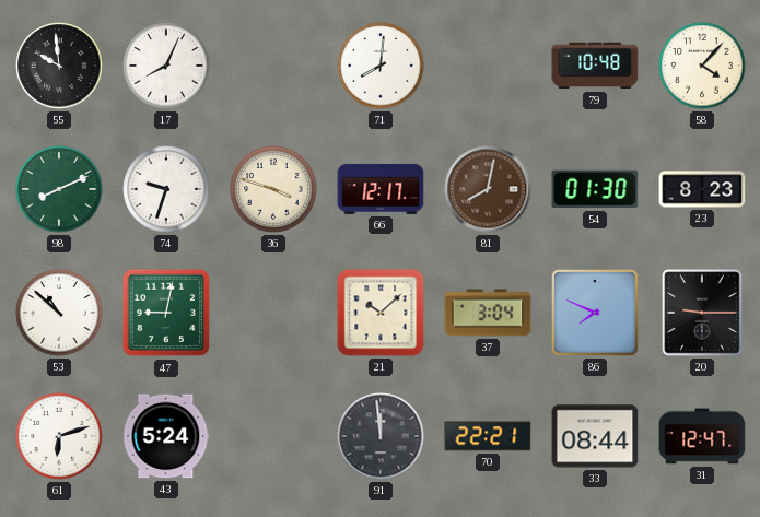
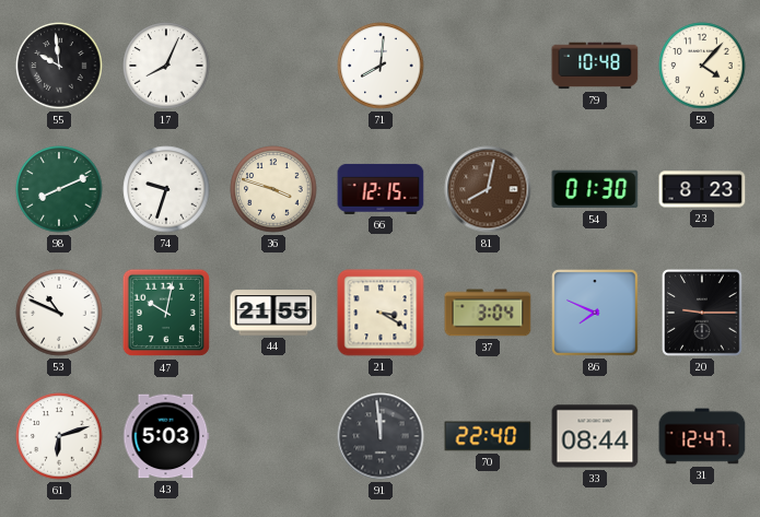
66: 12:17 -> 12:15
53: 10:52 -> 10:49
47: 9:02 -> 10:02
44: none -> 21:55
21: 10:08 -> 3:20
43: 5:24 -> 5:03
70: 22:21 -> 22:40
